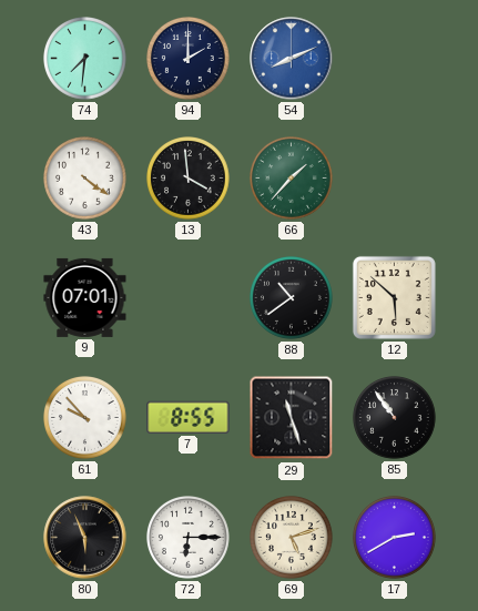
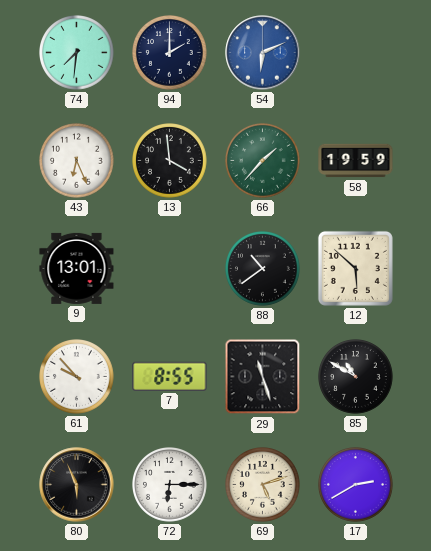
54: 8:11 -> 6:11
43: 4:21 -> 6:26
58: none -> 19:59
9: 07:01 -> 13:01
85: 10:54 -> 10:50
